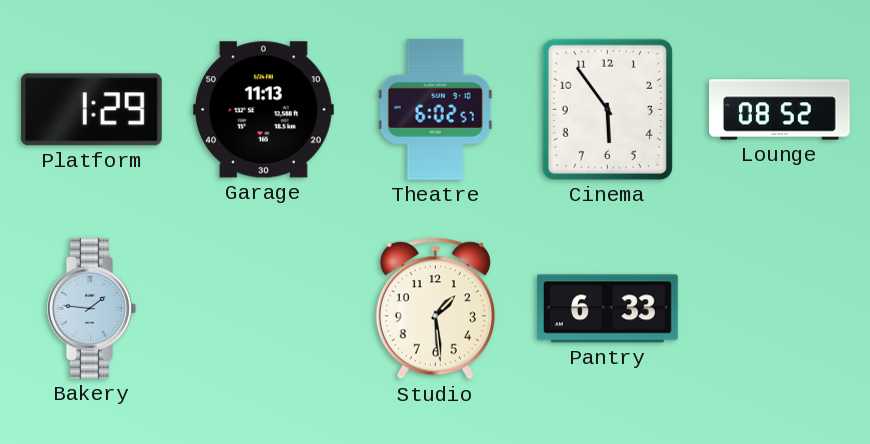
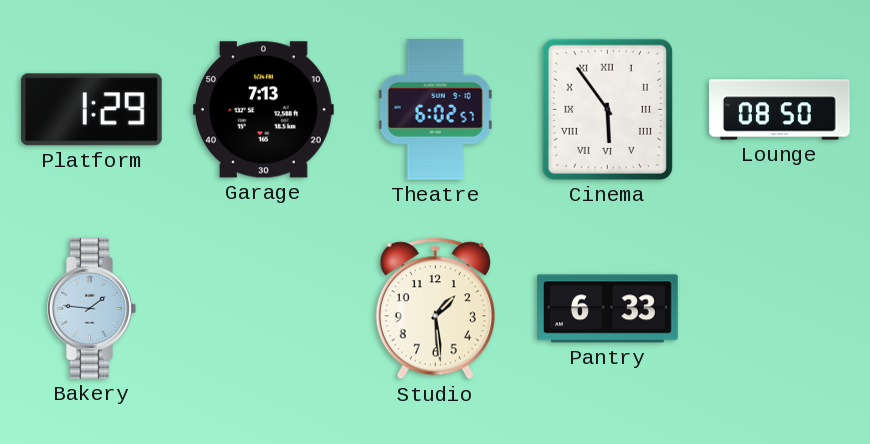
Garage: 11:13 -> 7:13
Cinema numerals: Arabic -> Roman
Lounge: 08:52 -> 08:50
